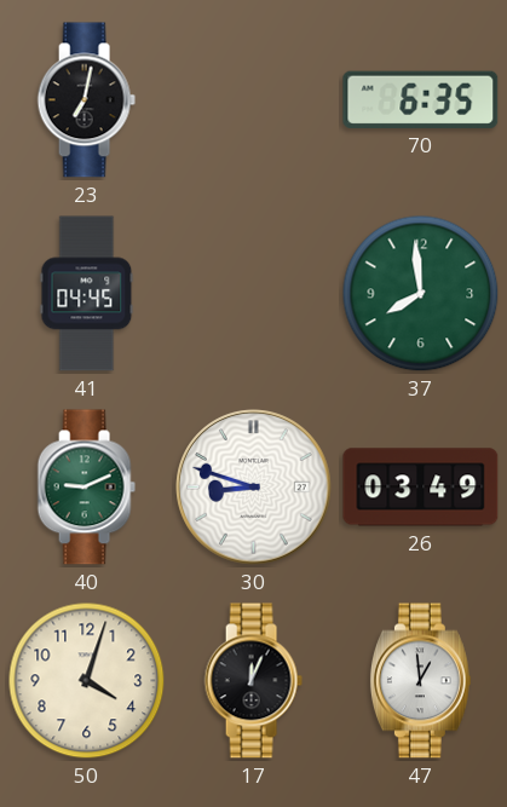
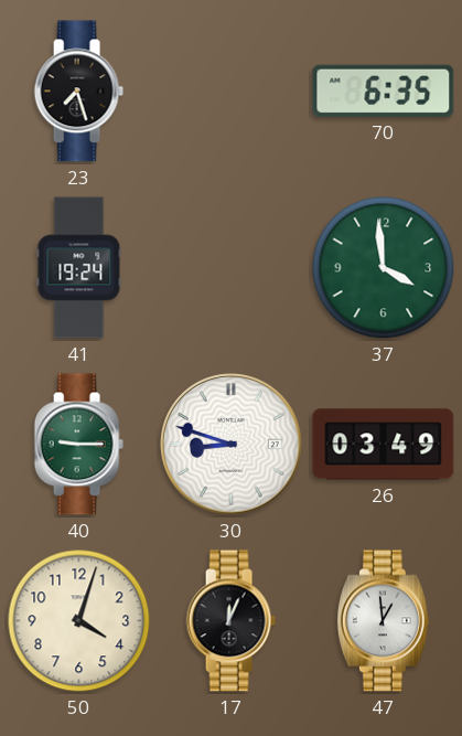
23: 7:02 -> 7:27
41: 04:45 -> 19:24
37: 7:59 -> 3:59
40: 9:11 -> 9:15
